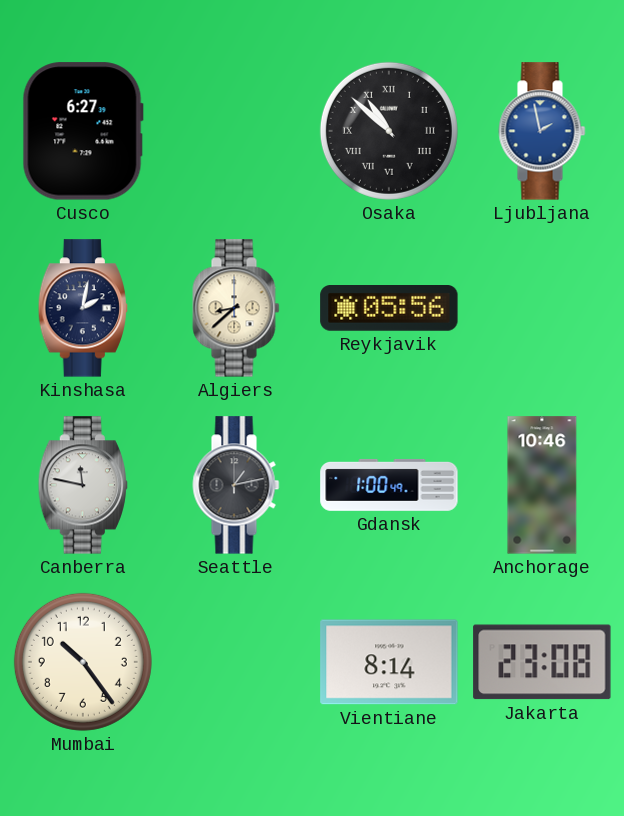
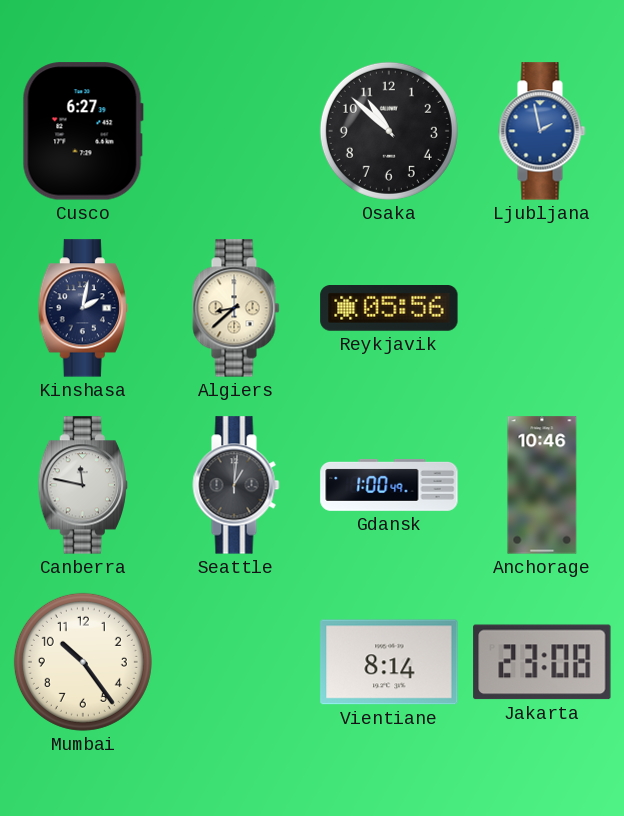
Osaka numerals: Roman -> Arabic
Seattle: 1:13 -> 1:01
